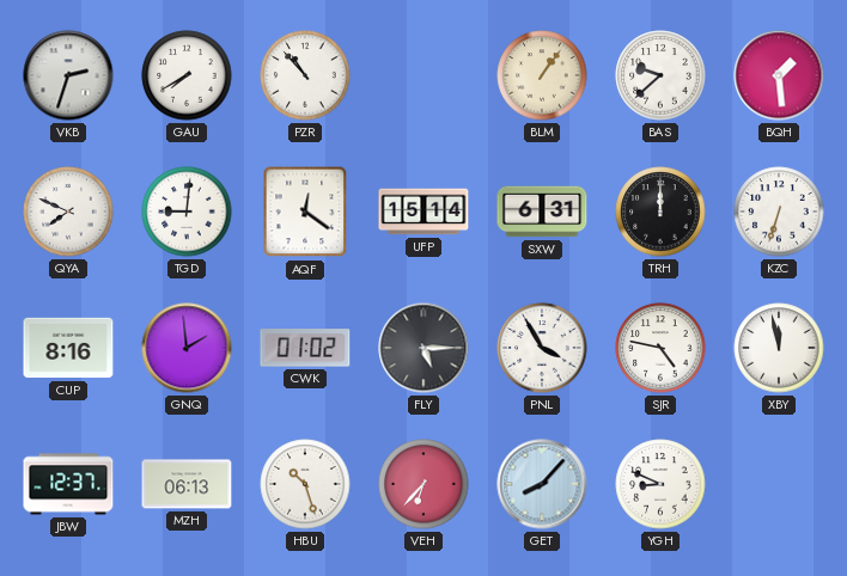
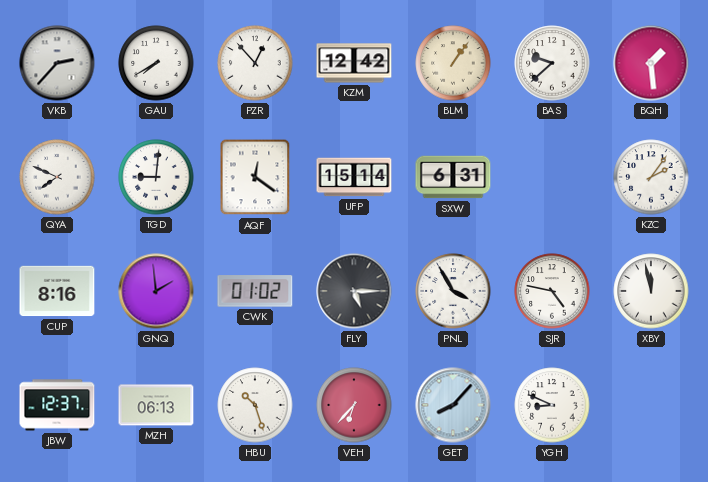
VKB: 2:33 -> 2:37
PZR: 10:53 -> 12:53
KZM: none -> 12:42
TRH: 12:00 -> none
KZC: 6:33 -> 2:06
